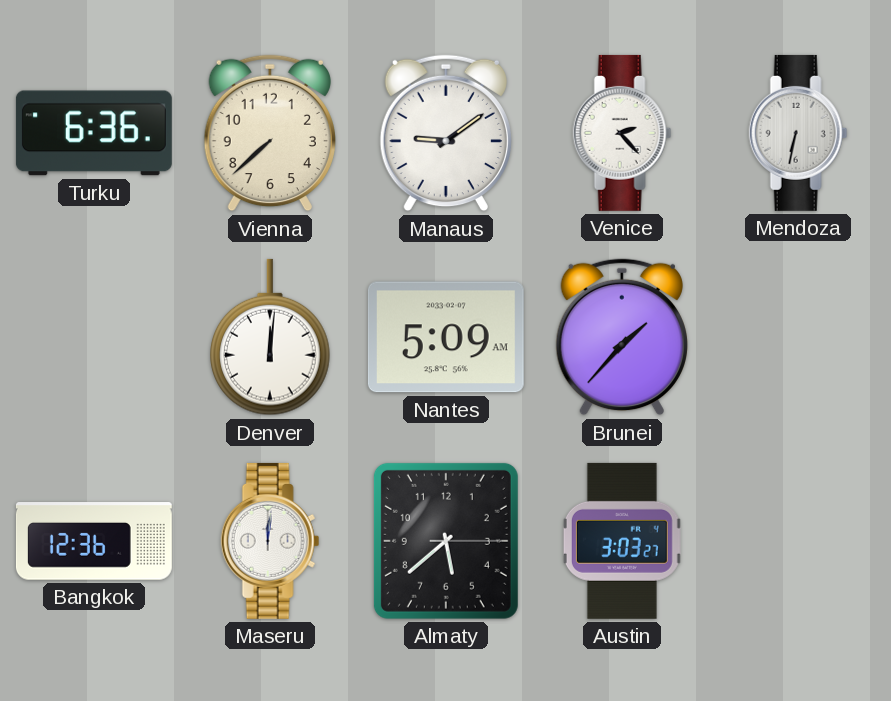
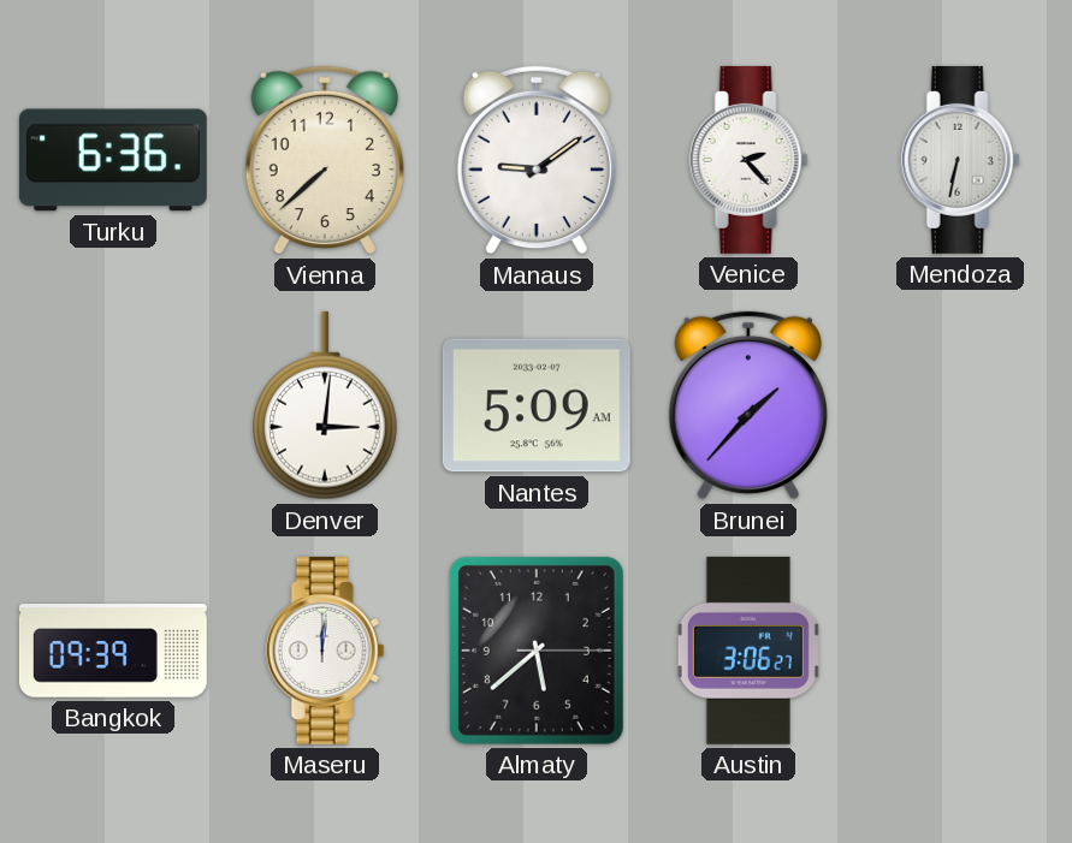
Denver: 12:01 -> 3:01
Bangkok: 12:36 -> 09:39
Austin: 3:03 -> 3:06
